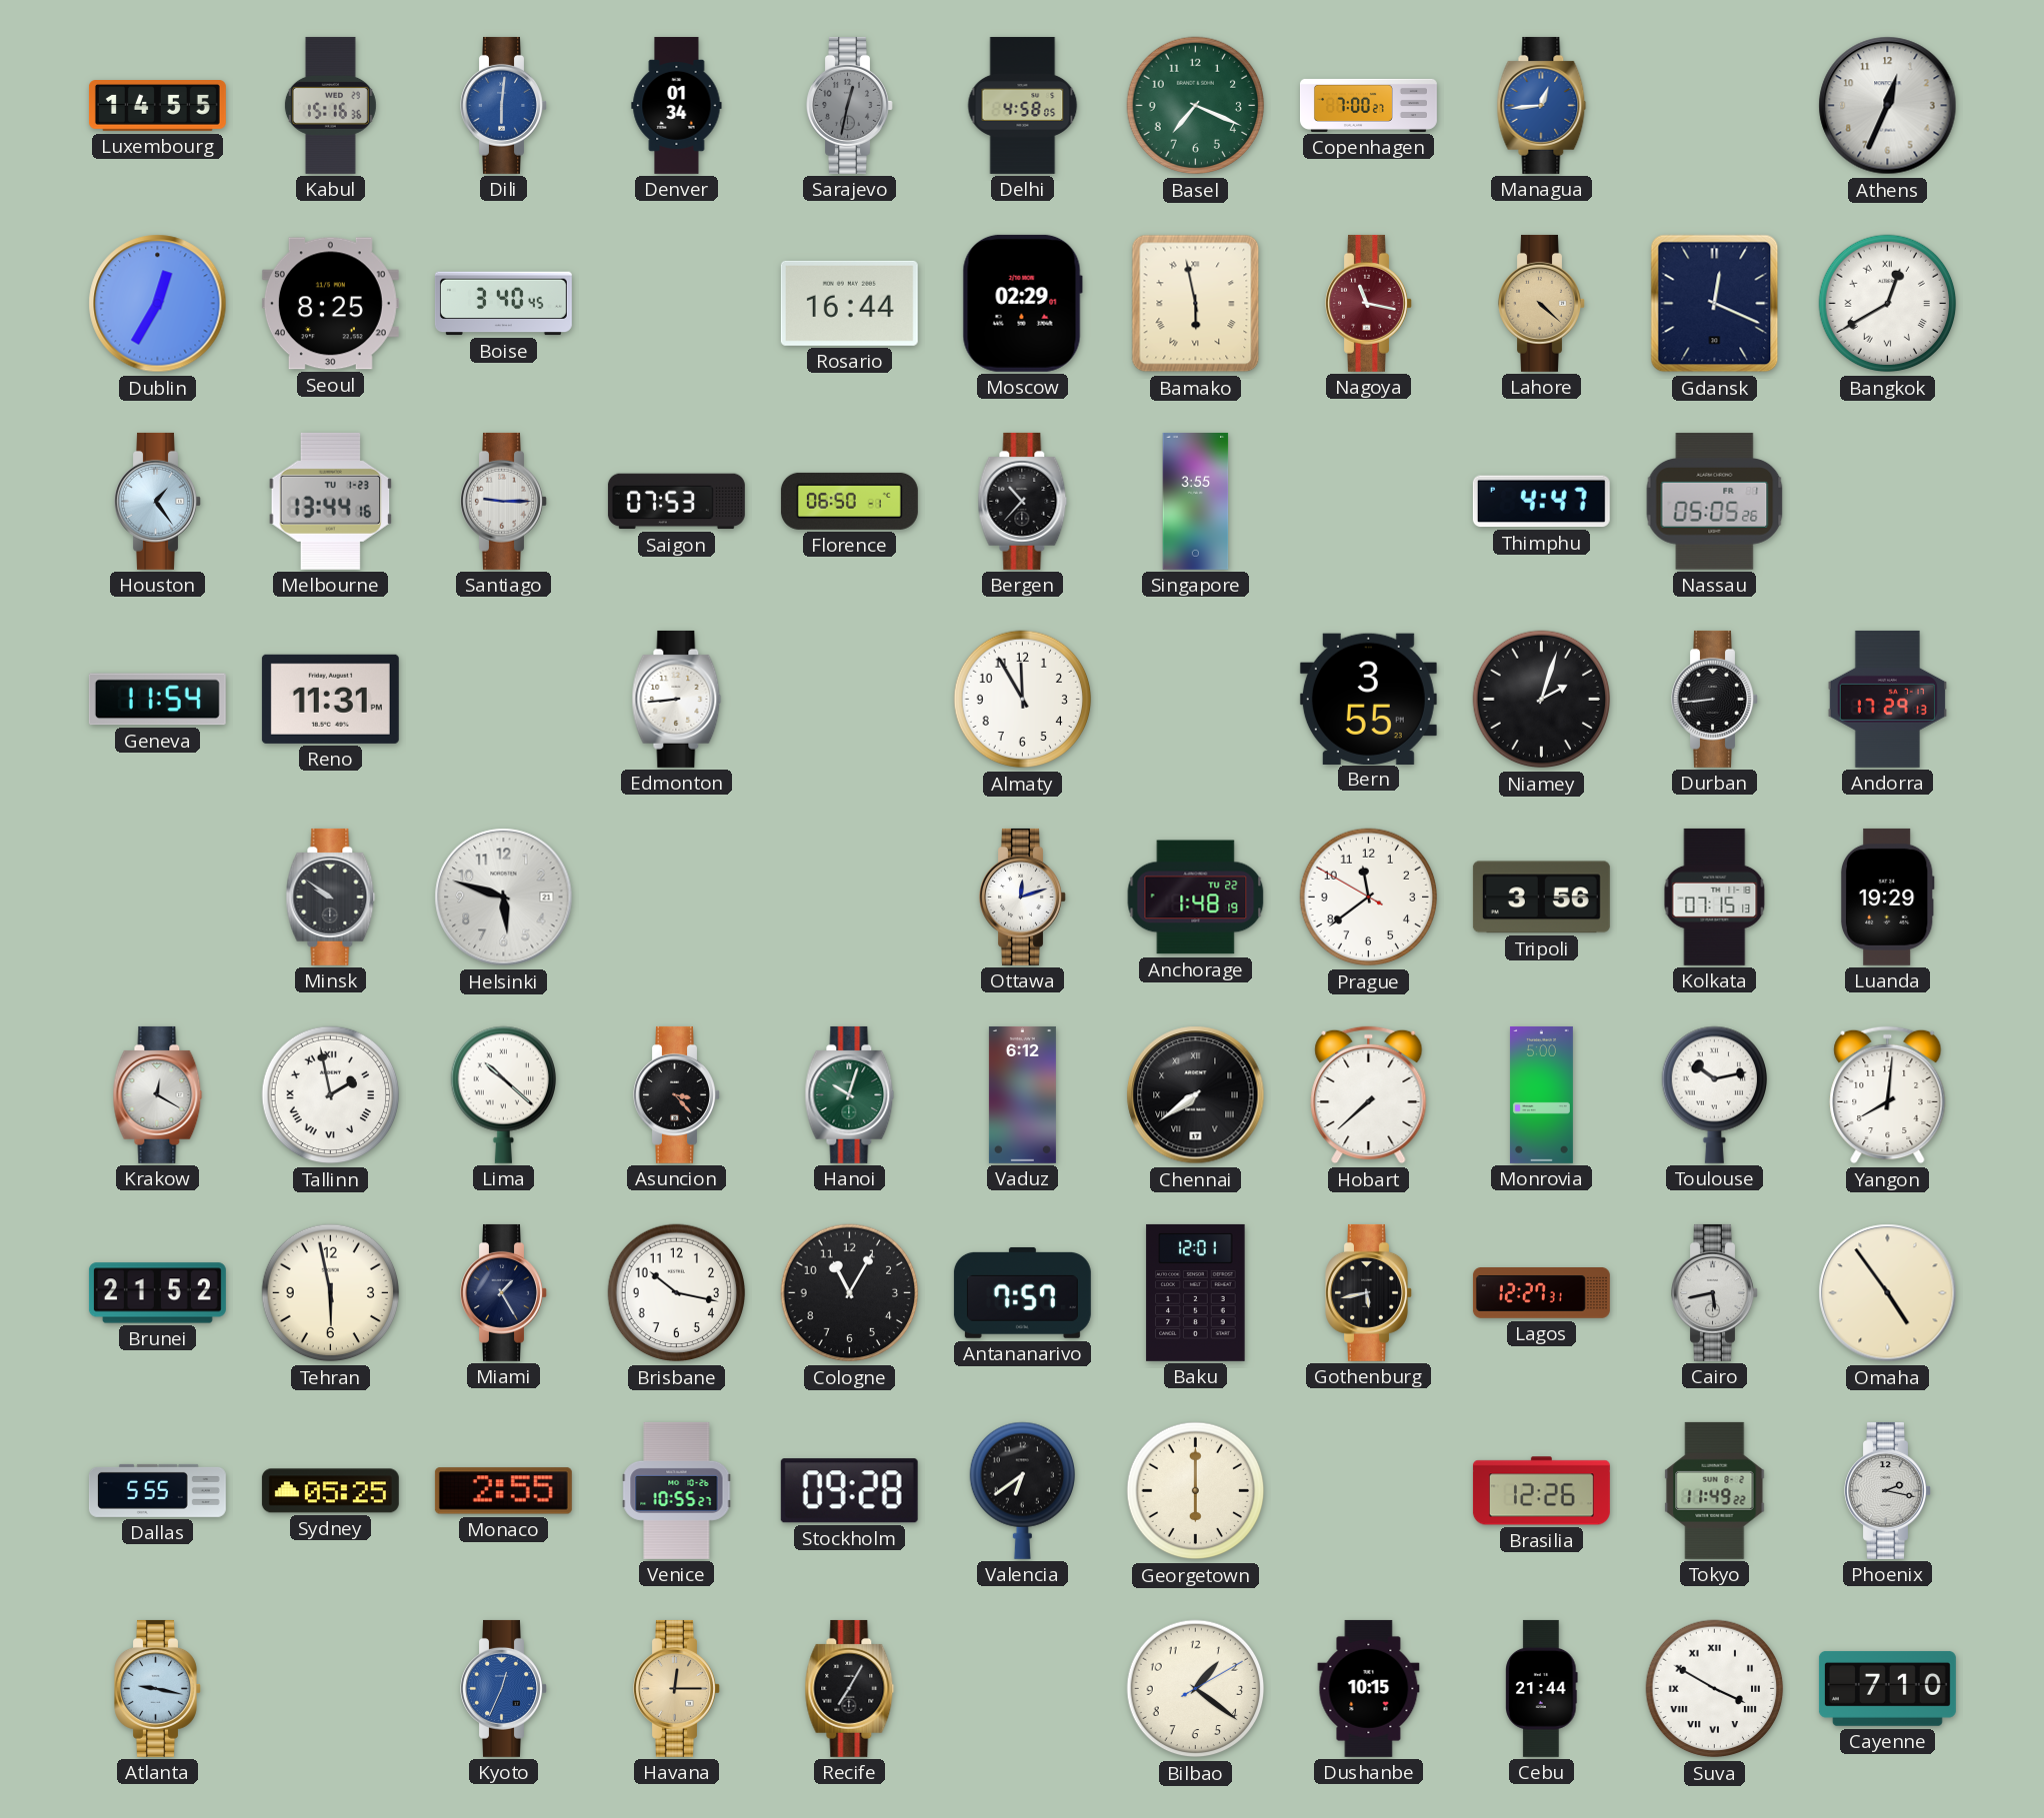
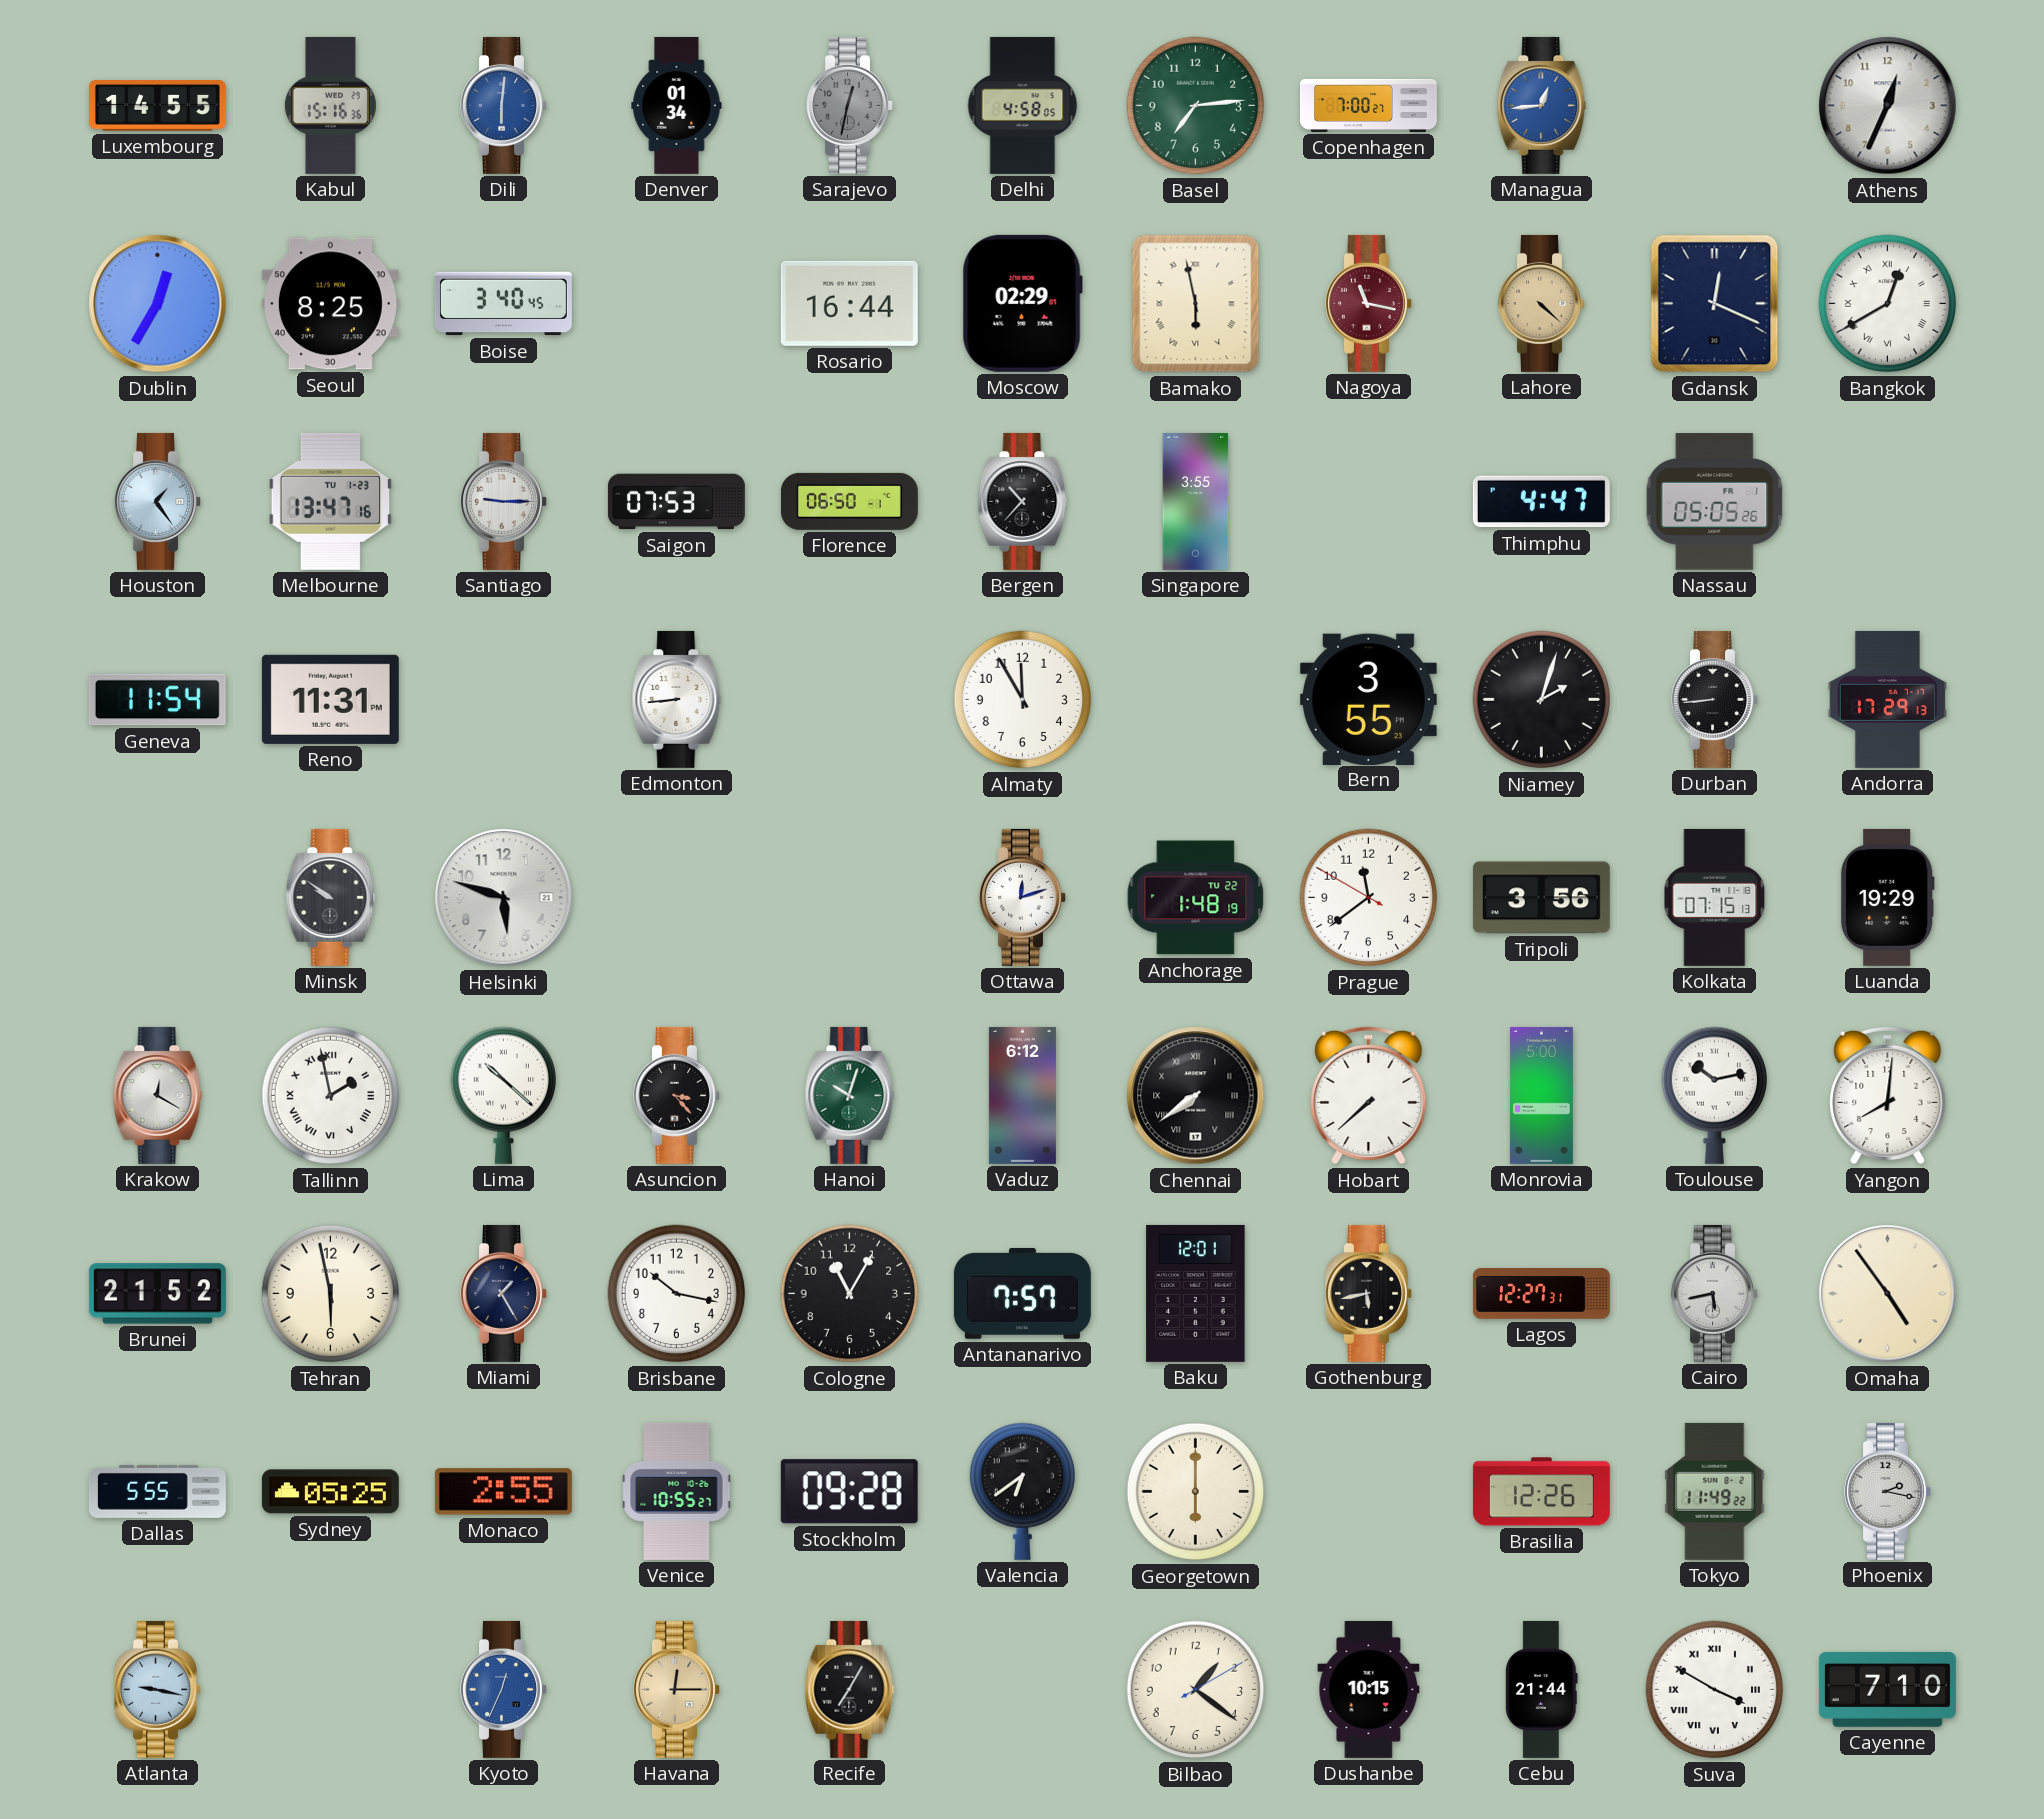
Basel: 7:19 -> 7:14
Melbourne: 13:44 -> 13:47
